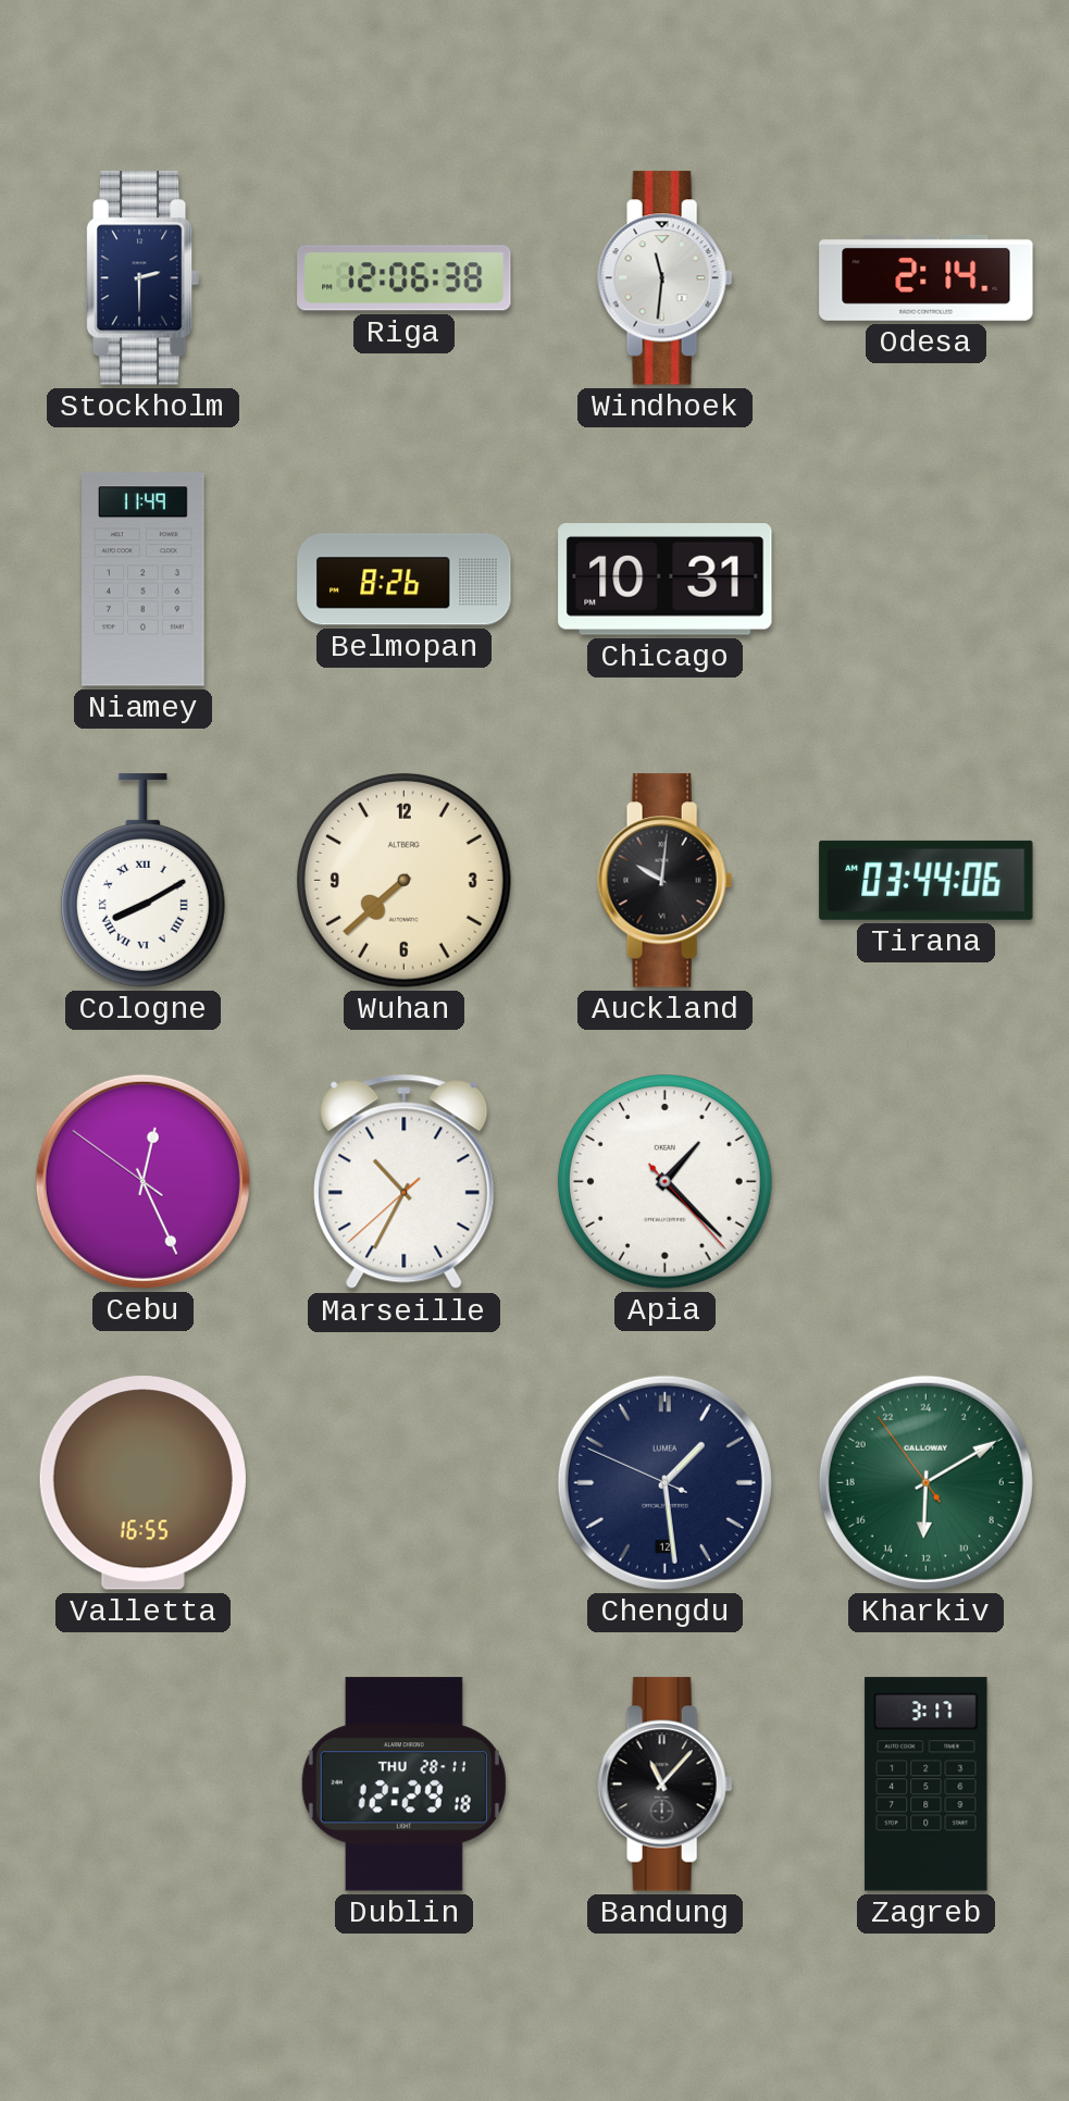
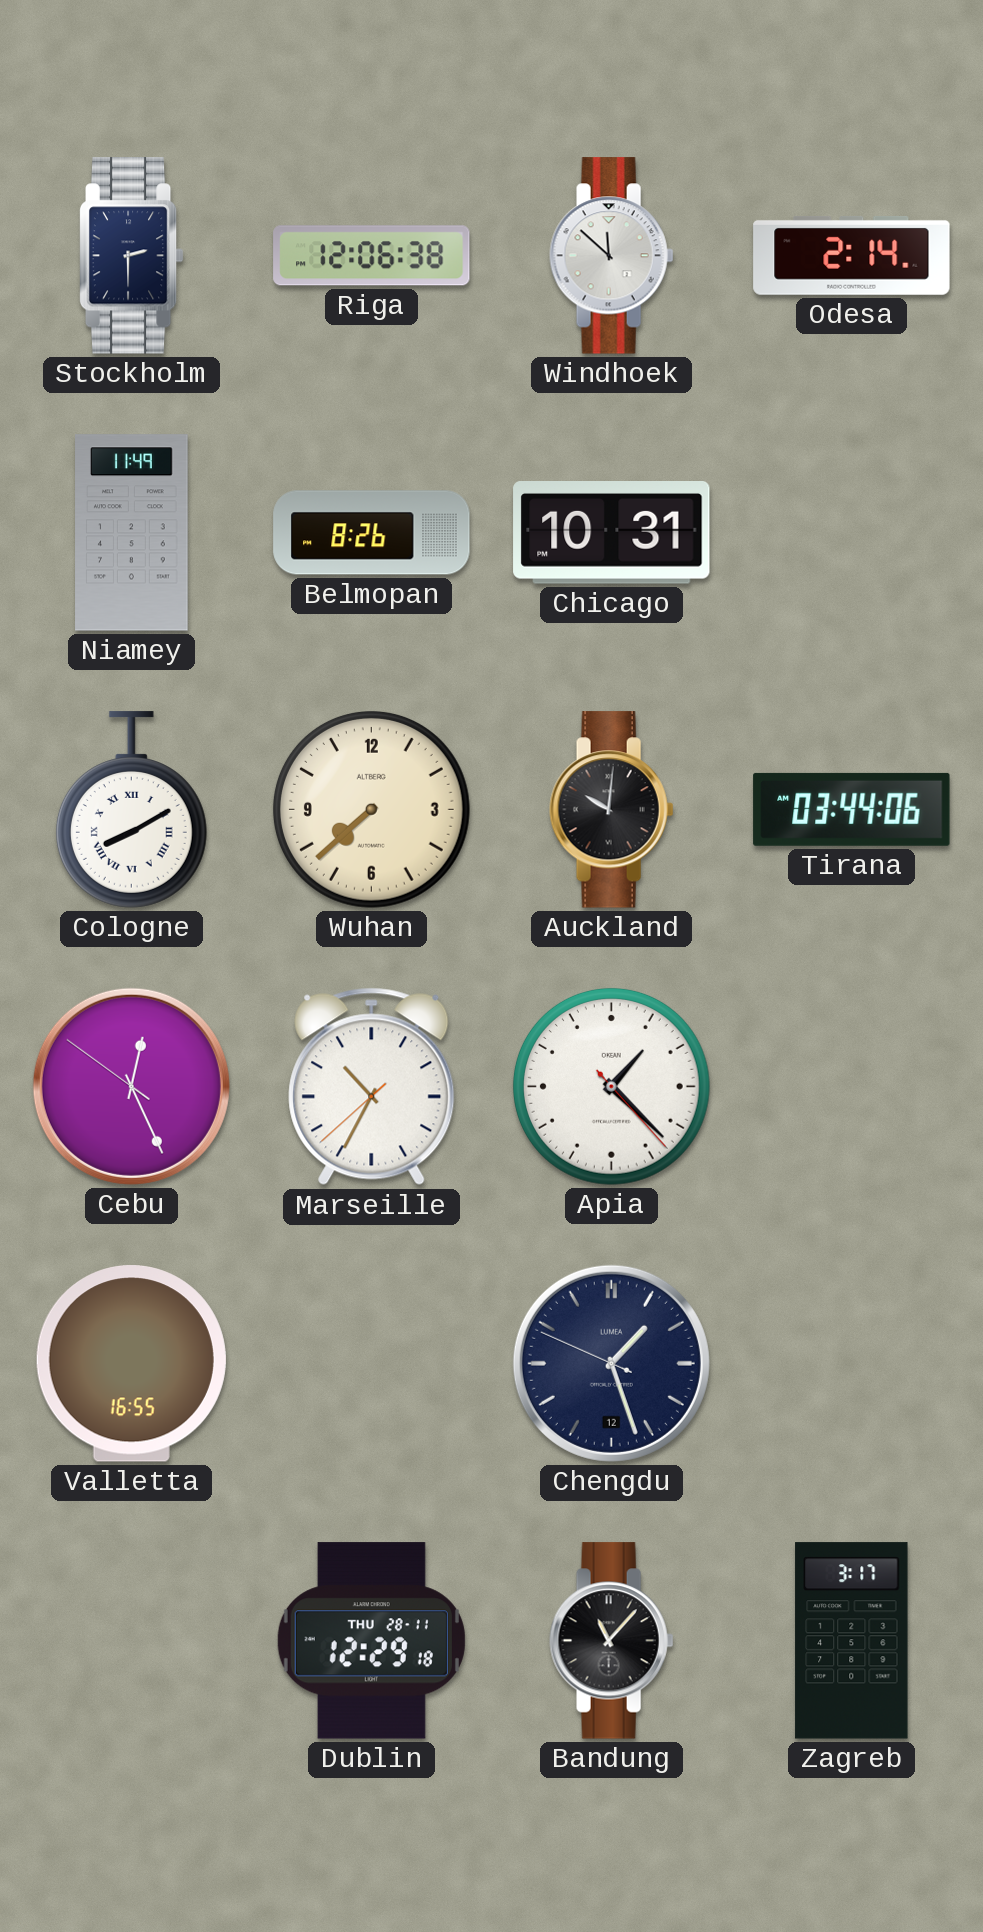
Windhoek: 11:31 -> 11:52
Chengdu: 1:28 -> 1:26
Kharkiv: 12:09 -> none
